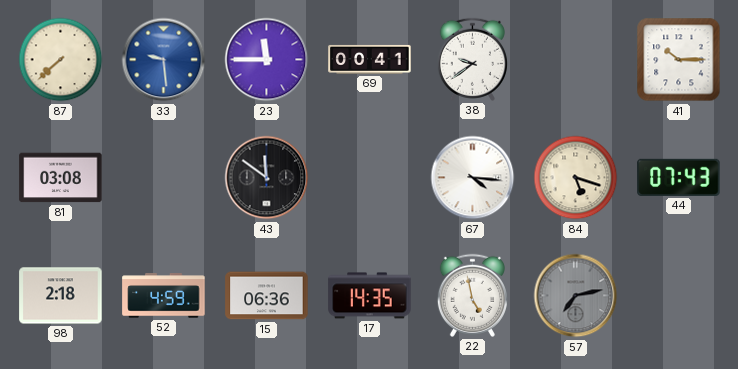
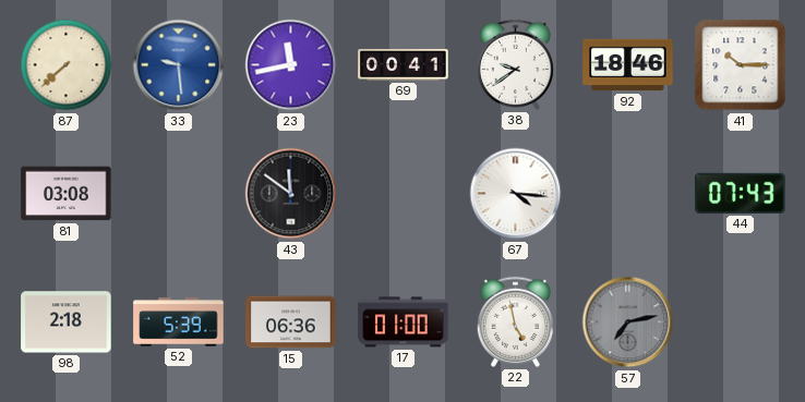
23: 11:45 -> 11:43
92: none -> 18:46
84: 5:18 -> none
52: 4:59 -> 5:39
17: 14:35 -> 01:00
